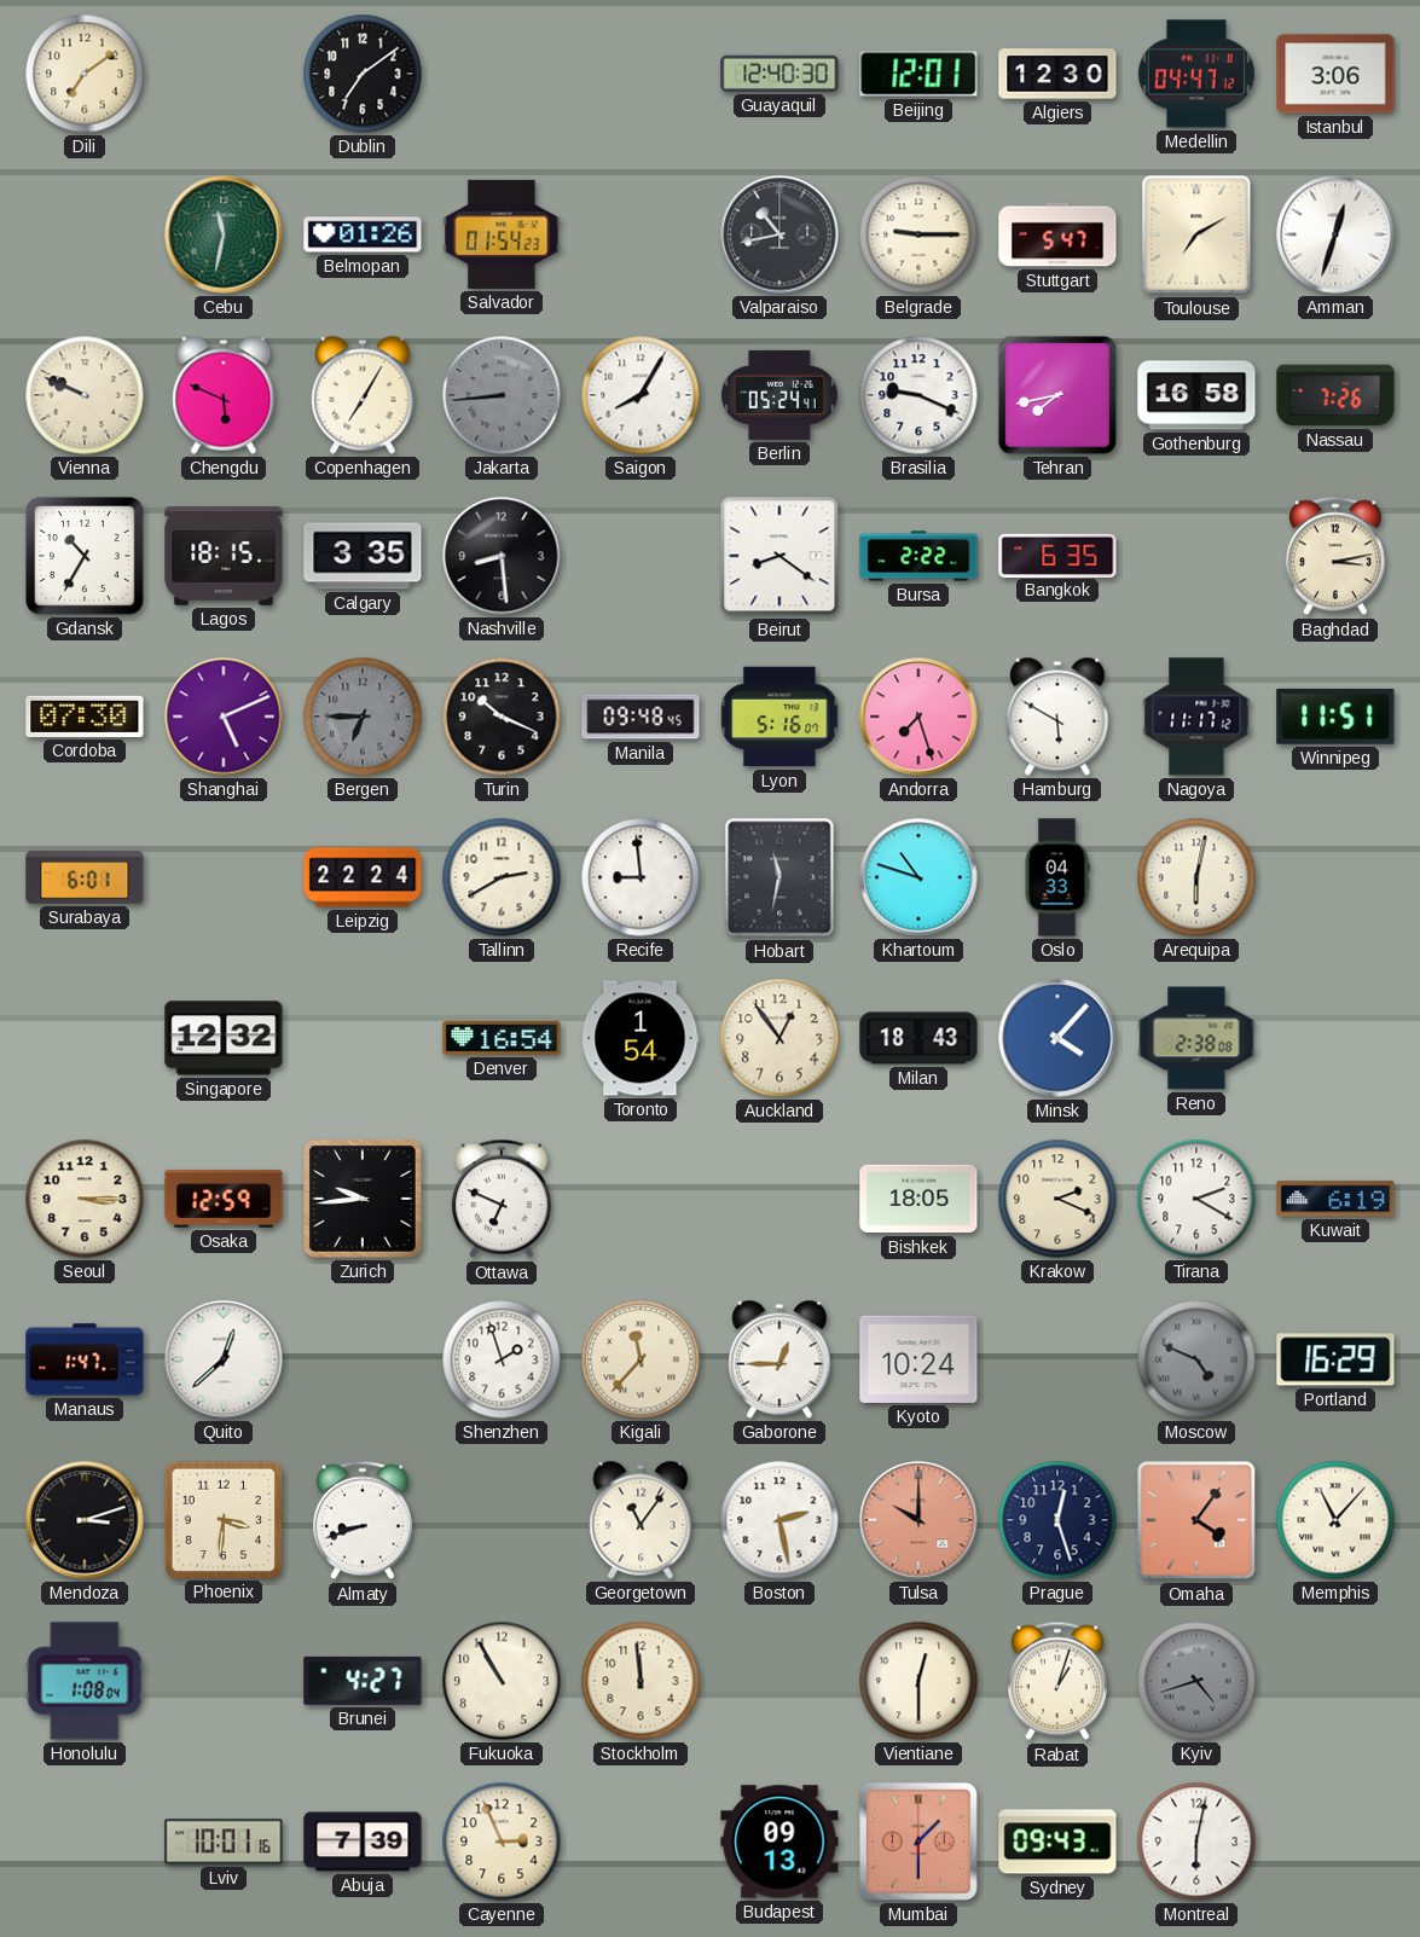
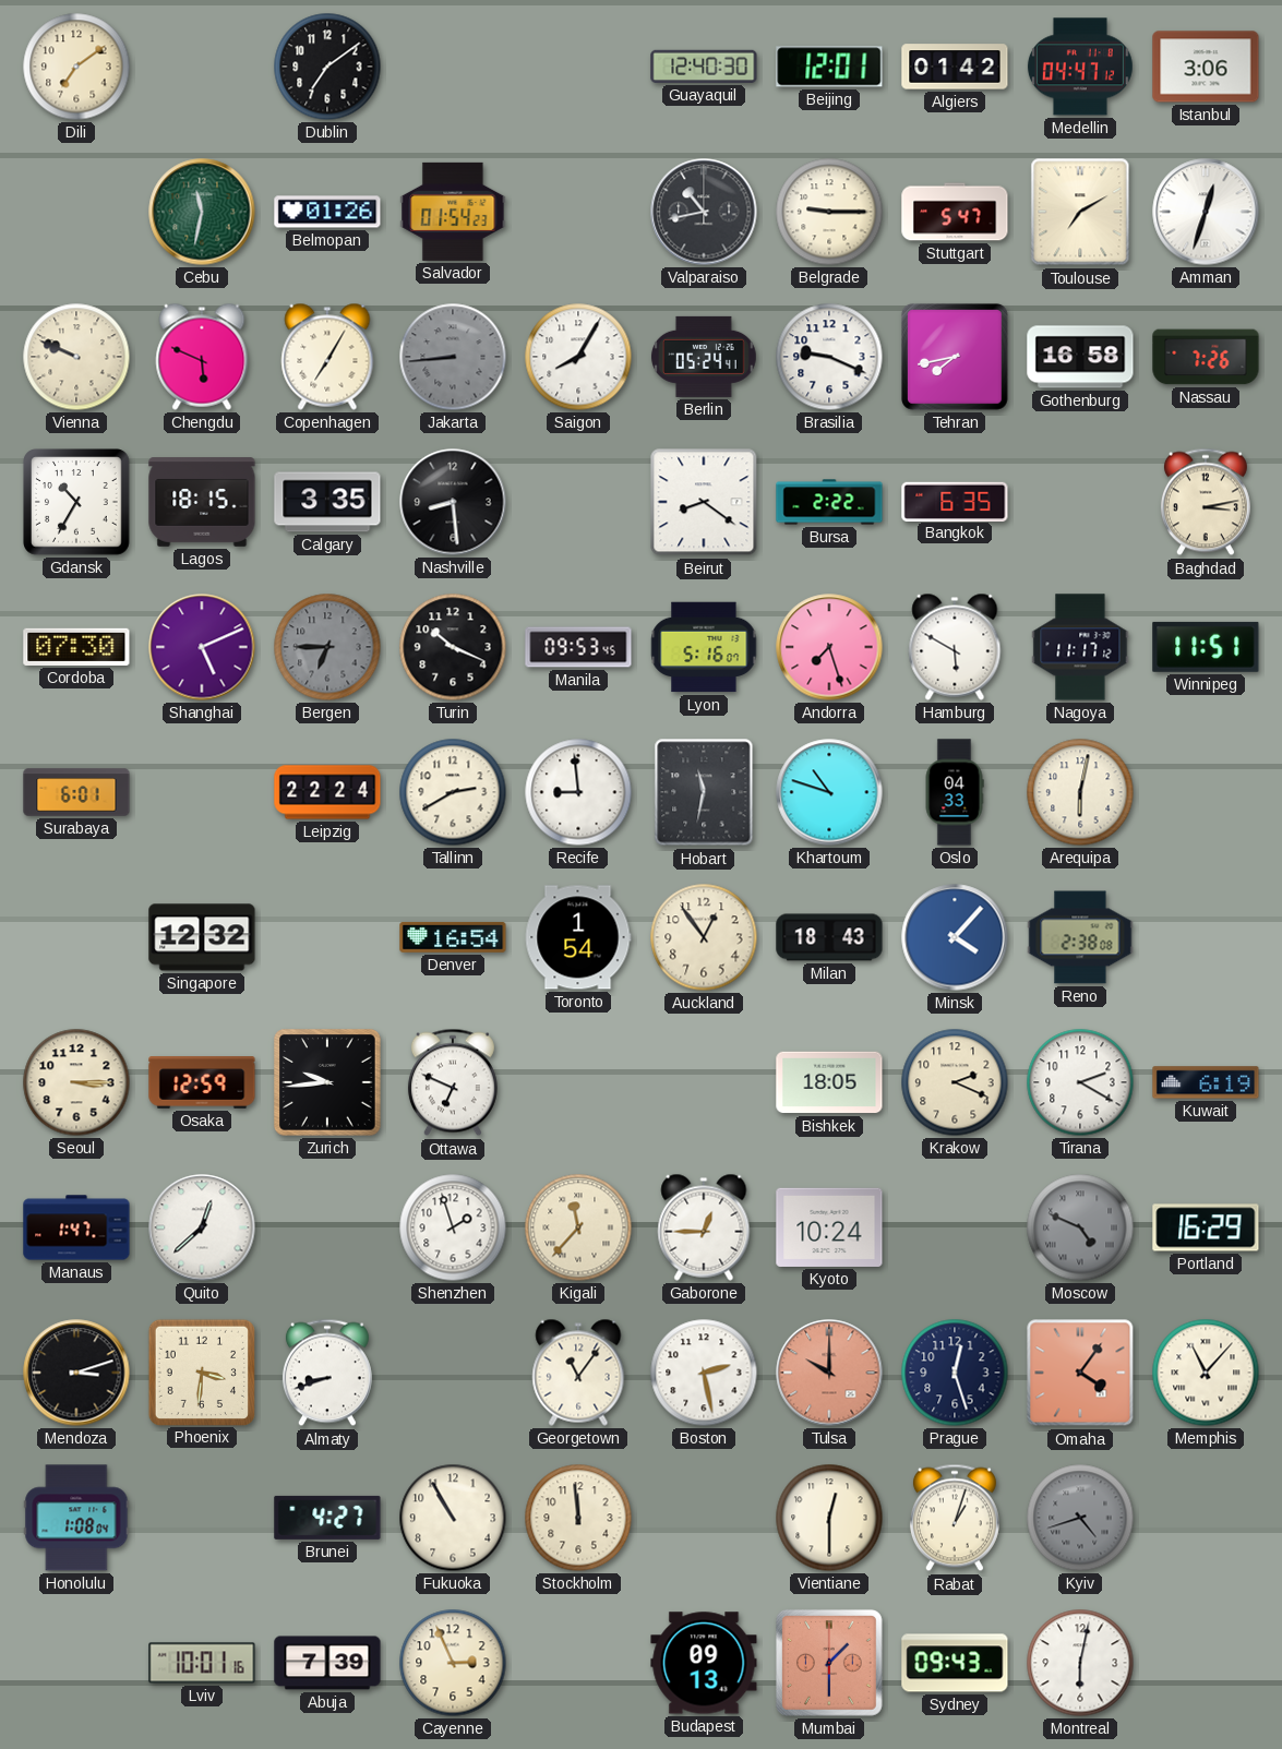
Algiers: 12:30 -> 01:42
Manila: 09:48 -> 09:53
